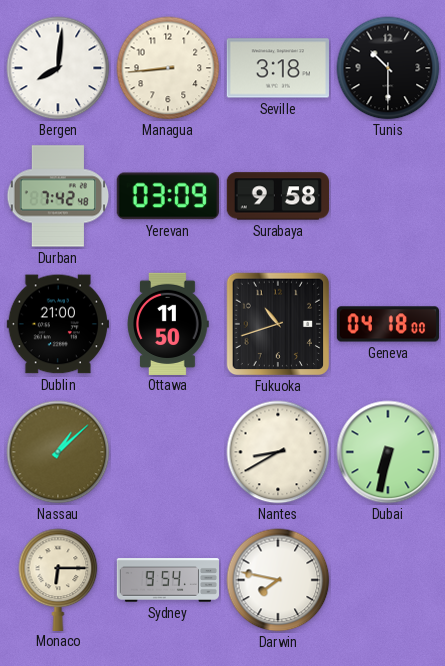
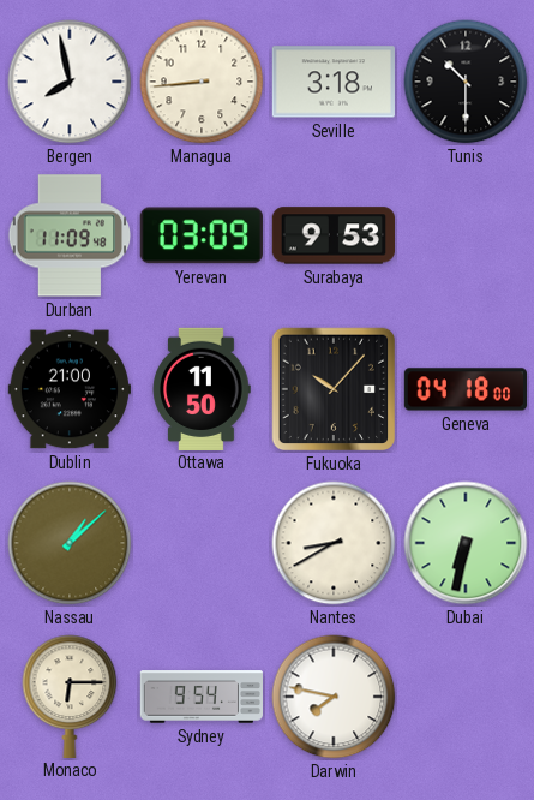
Bergen: 8:01 -> 7:58
Durban: 7:42 -> 11:09
Surabaya: 9:58 -> 9:53
Fukuoka: 10:42 -> 10:07
